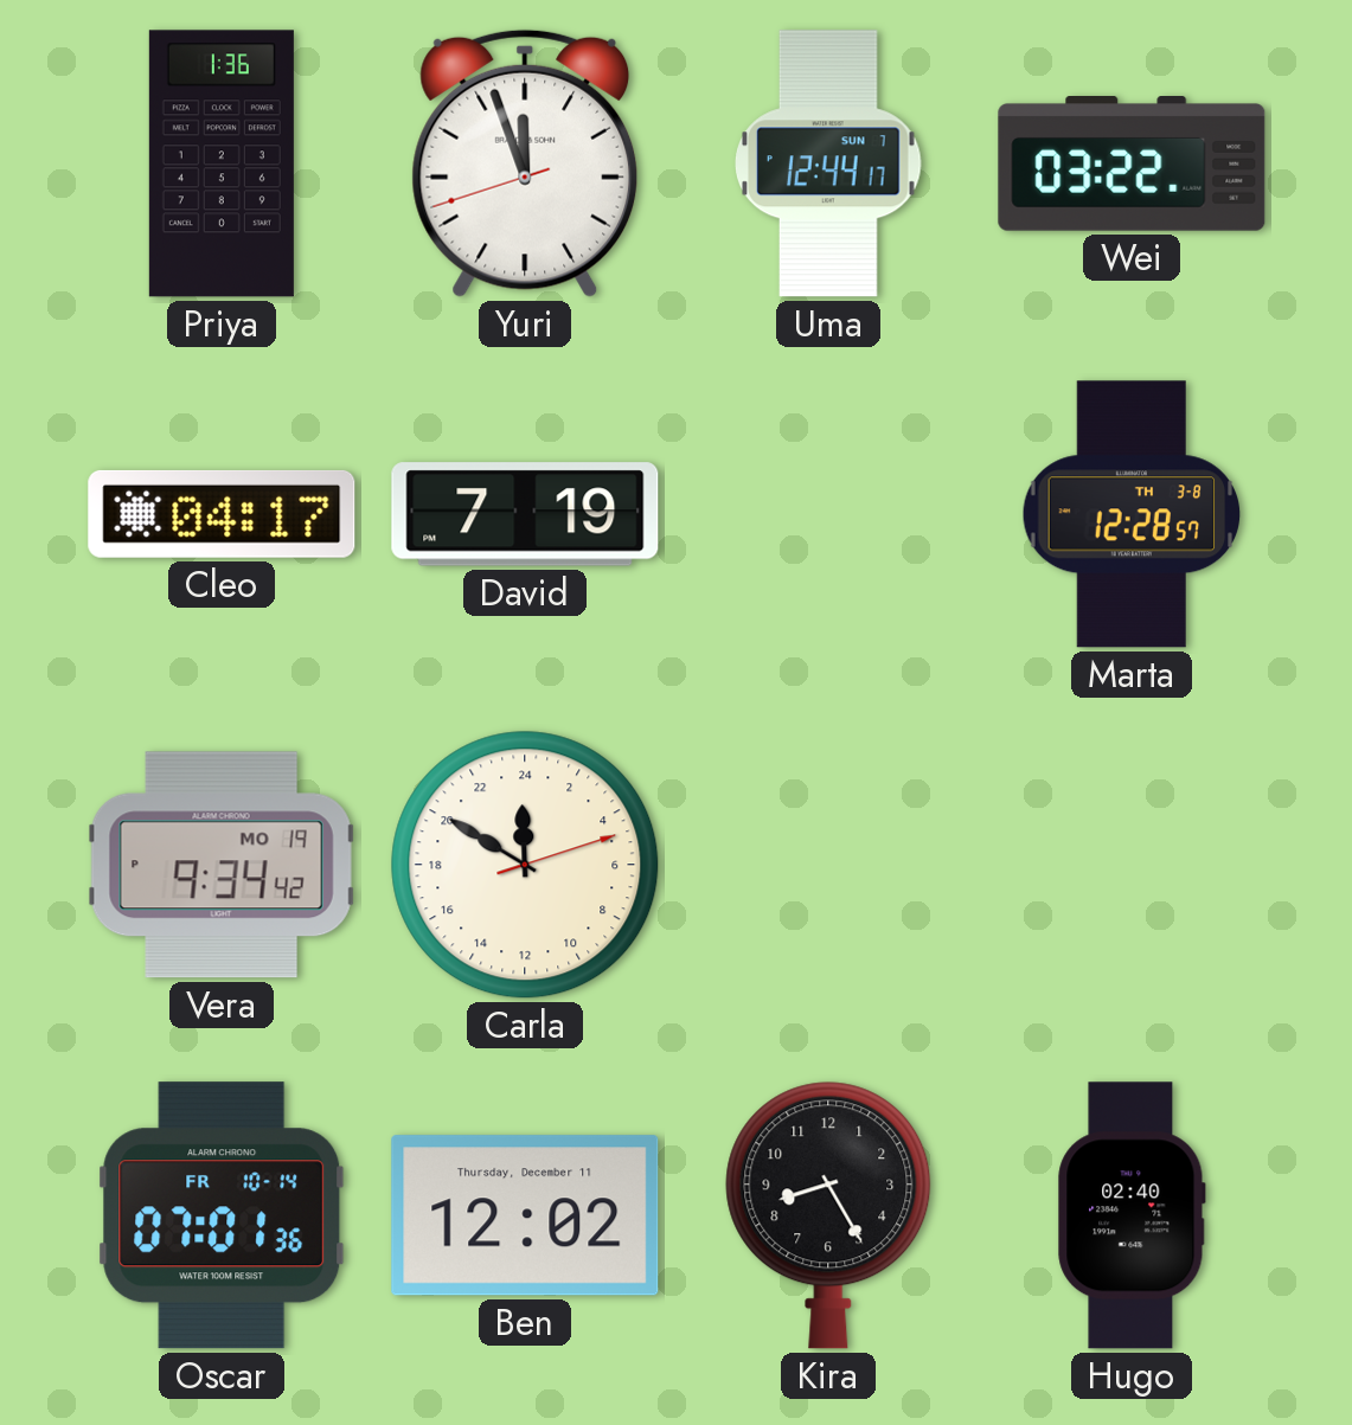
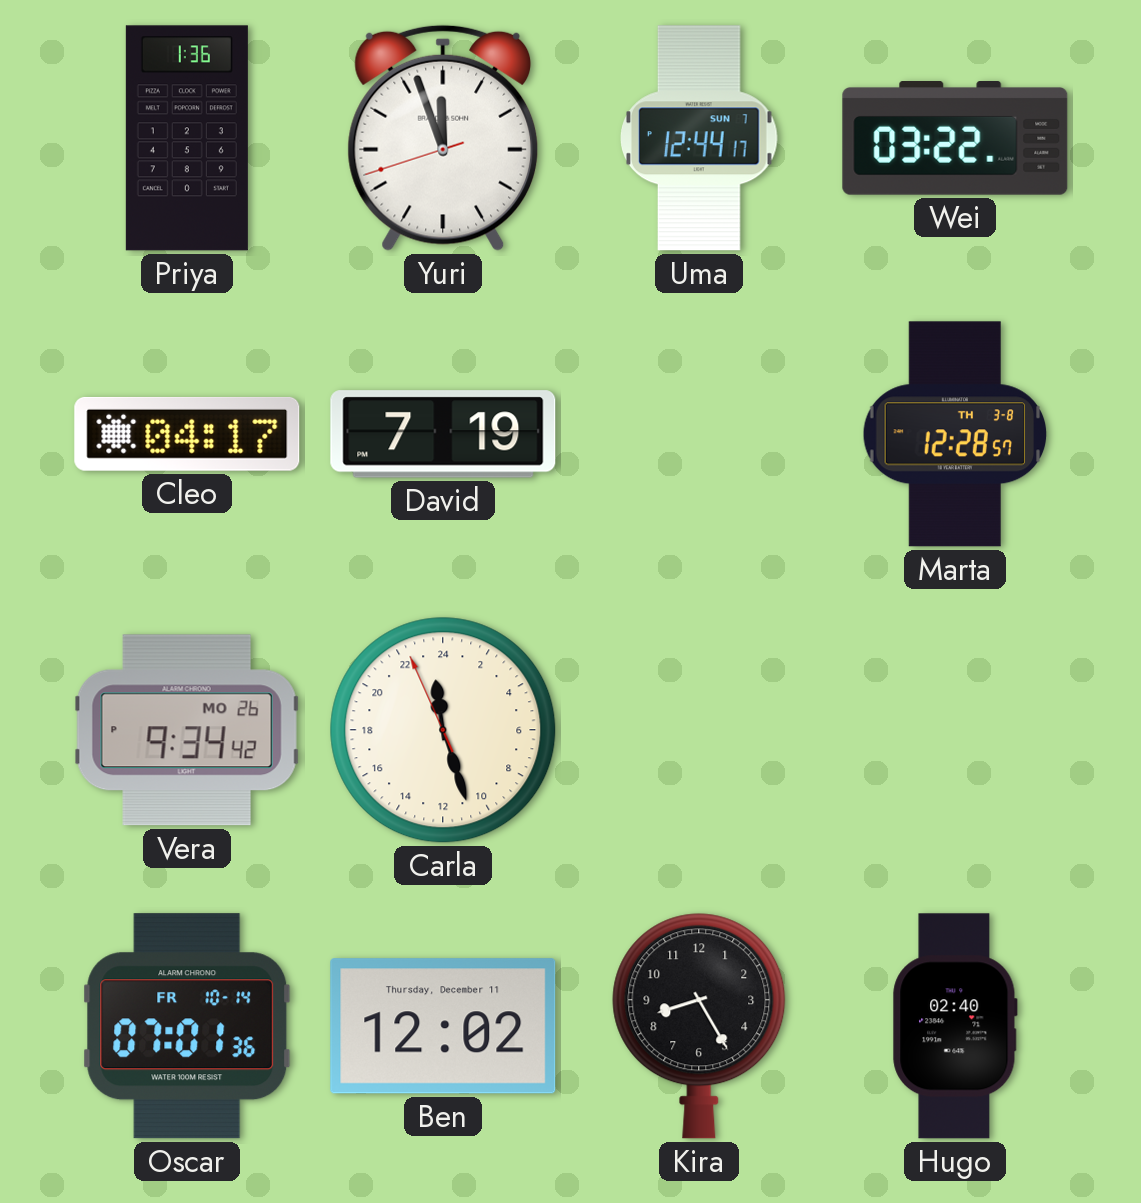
Vera date: MO 19 -> MO 26
Carla: 23:50 -> 23:26
